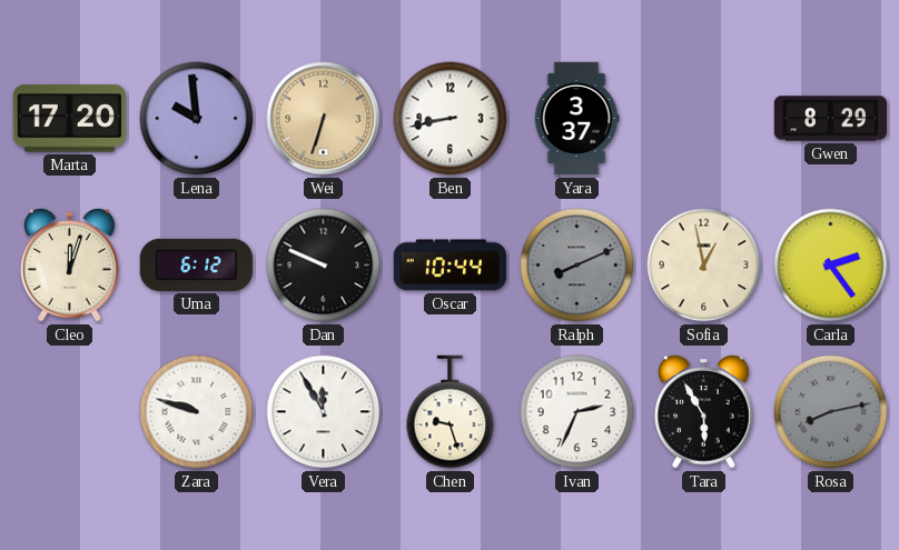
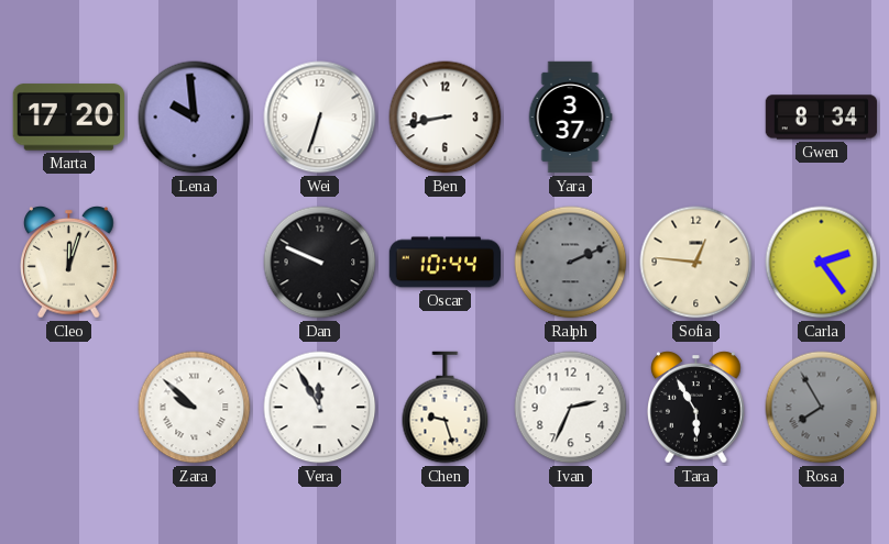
Wei dial: champagne -> white
Gwen: 8:29 -> 8:34
Uma: 6:12 -> none
Ralph: 8:11 -> 2:11
Sofia: 12:58 -> 12:46
Zara: 9:48 -> 9:52
Rosa: 8:13 -> 7:55
